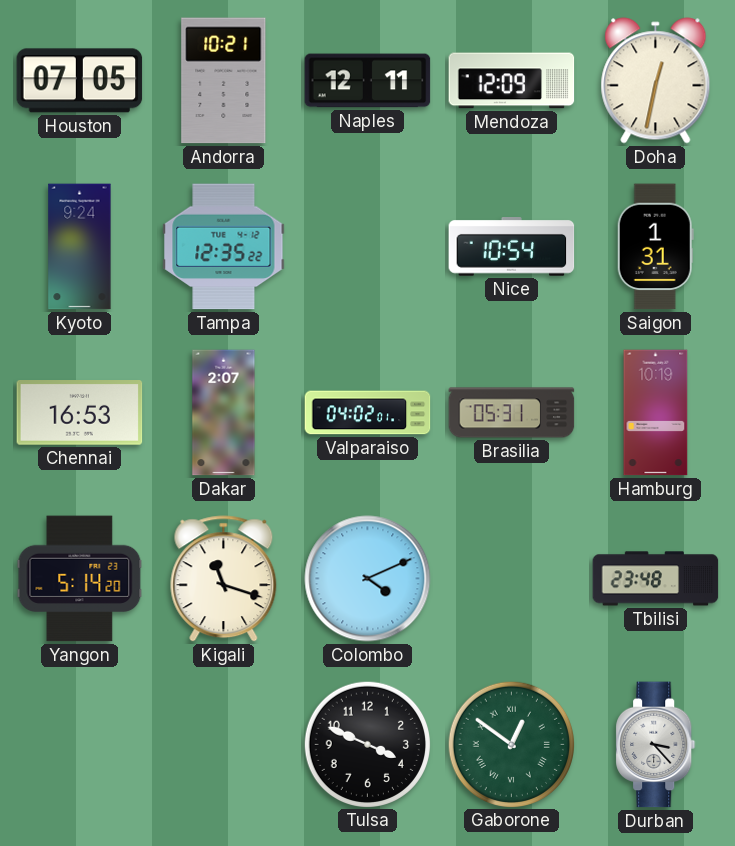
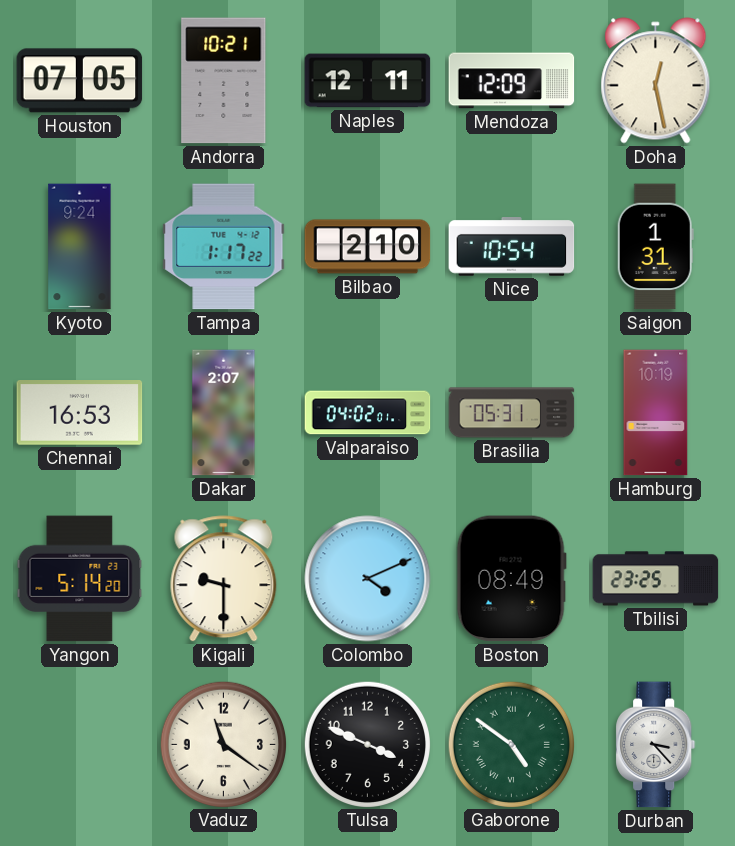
Doha: 12:32 -> 12:28
Tampa: 12:35 -> 1:17
Bilbao: none -> 2:10
Kigali: 11:18 -> 9:30
Boston: none -> 08:49
Tbilisi: 23:48 -> 23:25
Vaduz: none -> 11:21
Gaborone: 12:51 -> 4:51
